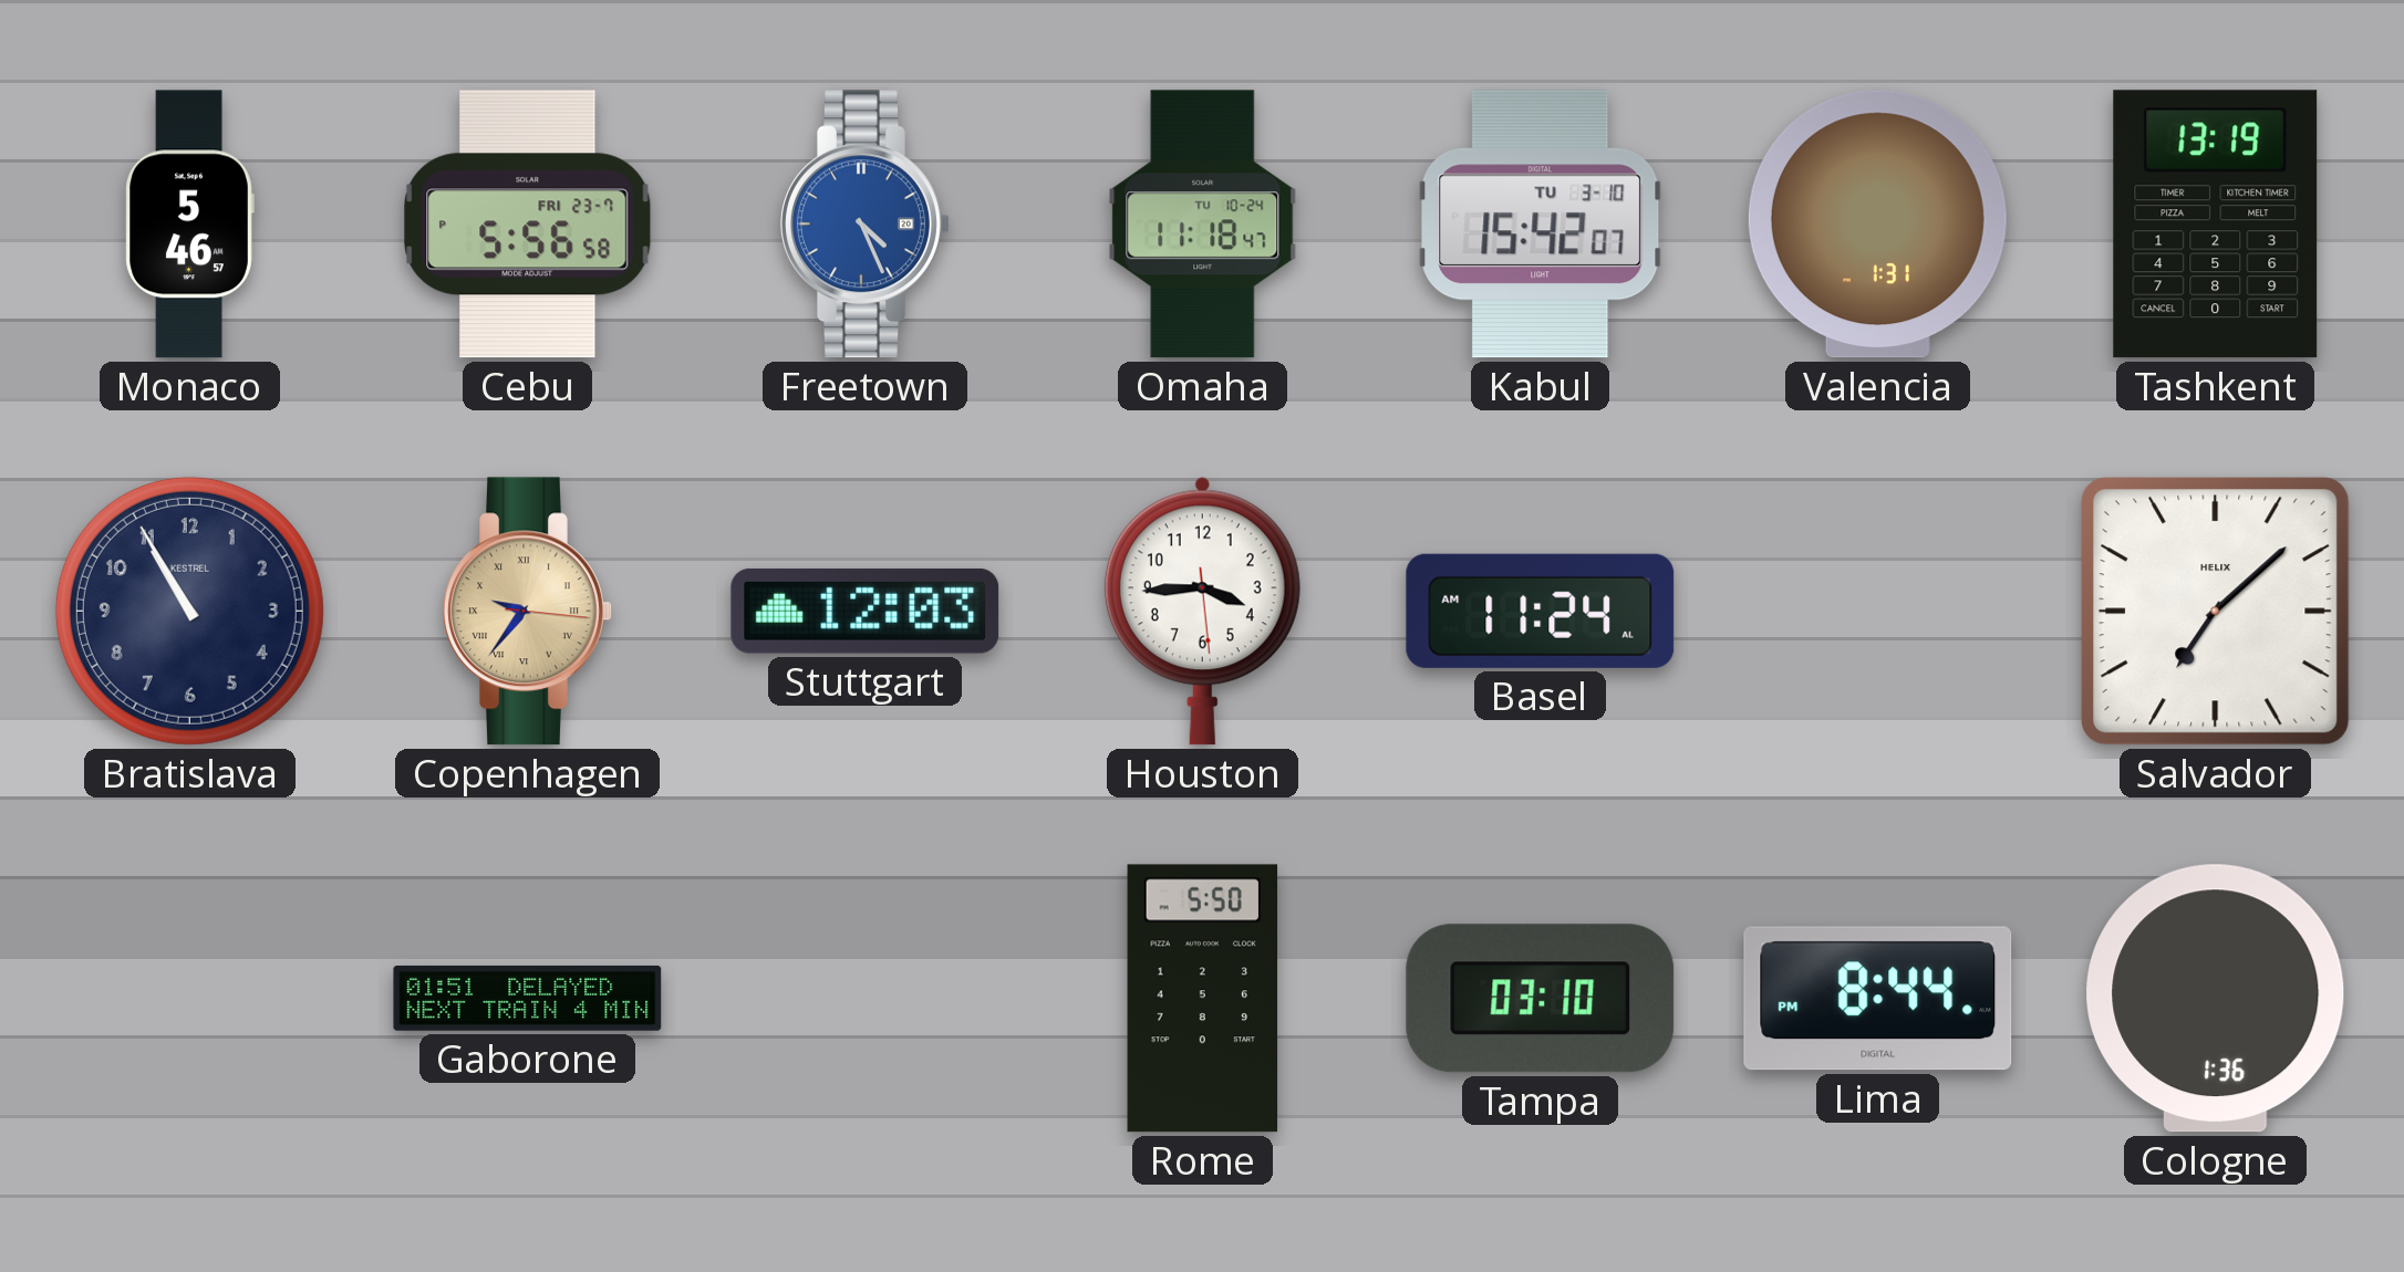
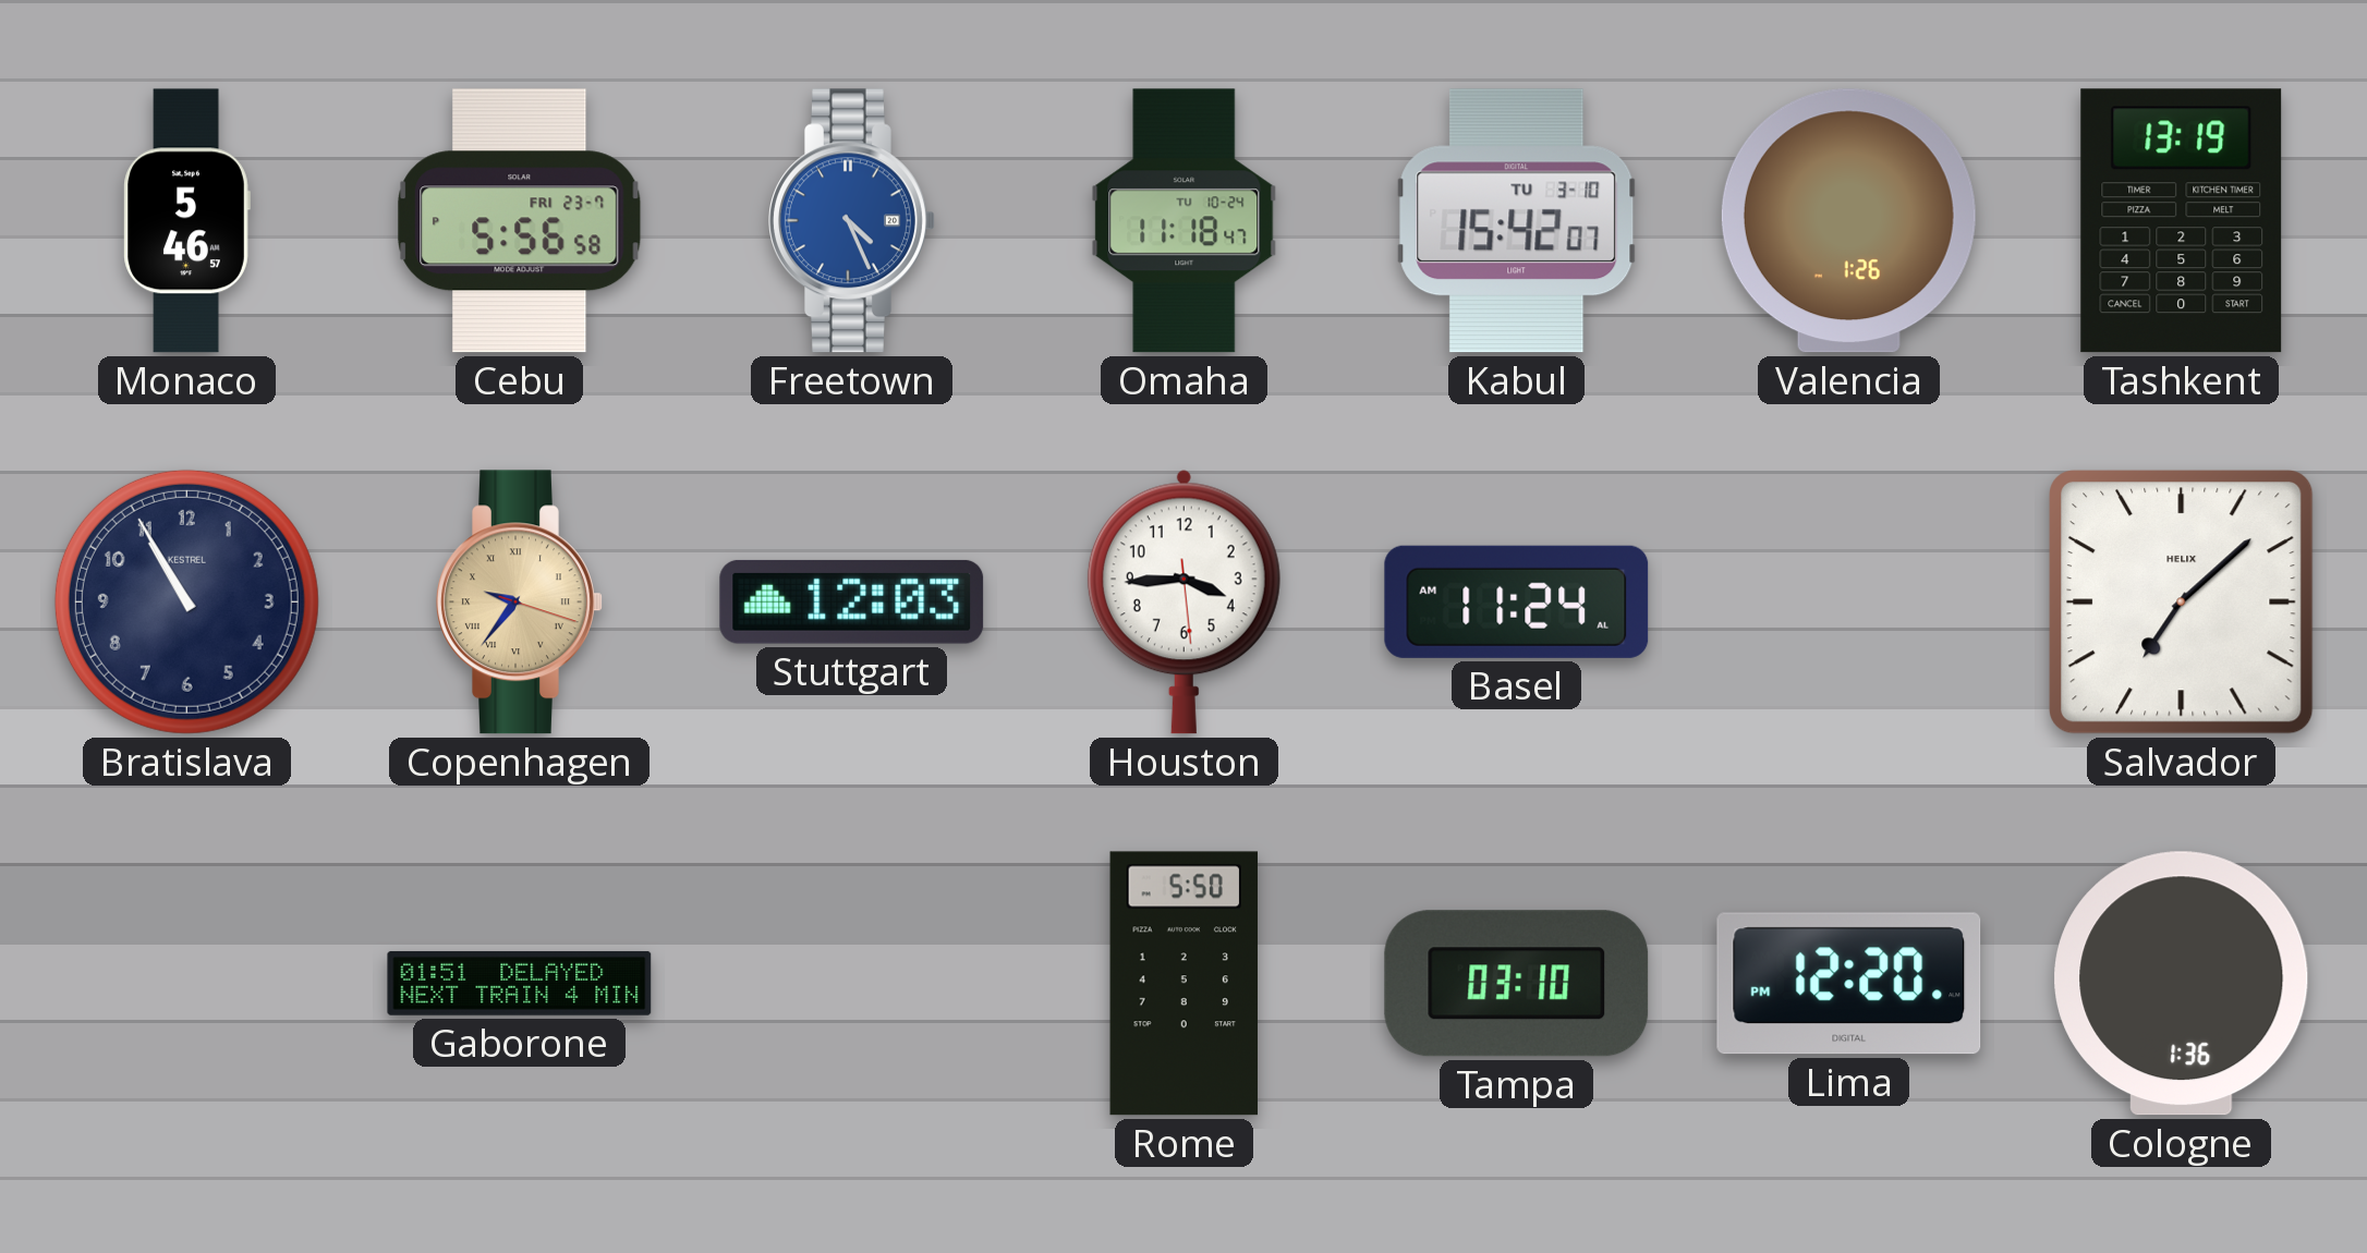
Valencia: 1:31 -> 1:26
Copenhagen: 9:36:16 -> 9:36:18
Lima: 8:44 -> 12:20
